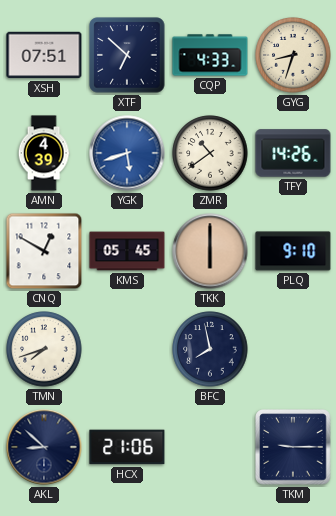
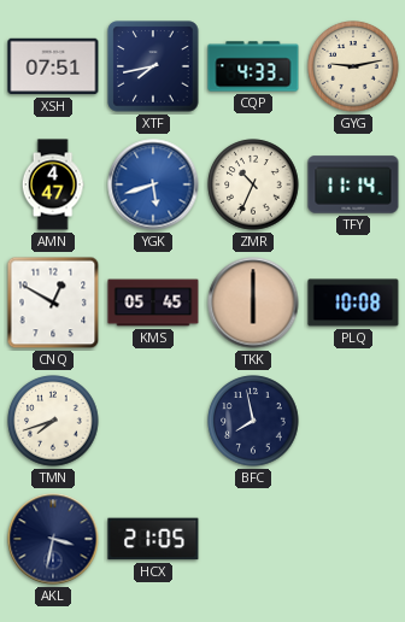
XTF: 6:52 -> 7:43
GYG: 8:33 -> 9:13
AMN: 4:39 -> 4:47
ZMR: 10:39 -> 10:34
TFY: 14:26 -> 11:14
PLQ: 9:10 -> 10:08
AKL: 8:52 -> 3:32
HCX: 21:06 -> 21:05
TKM: 9:15 -> none
